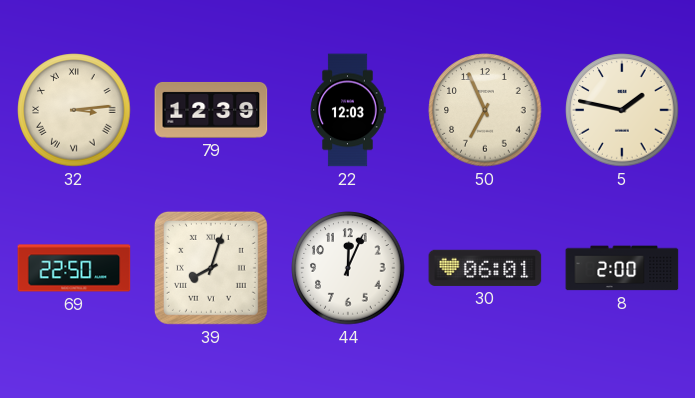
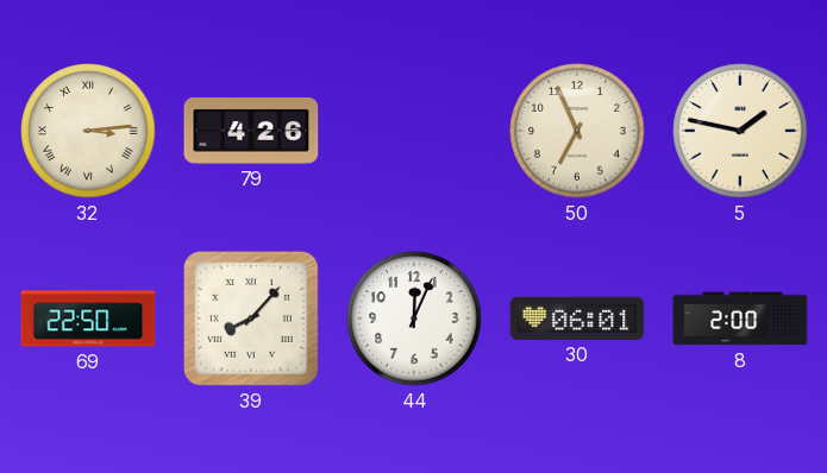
79: 12:39 -> 4:26
22: 12:03 -> none
39: 8:03 -> 8:07
